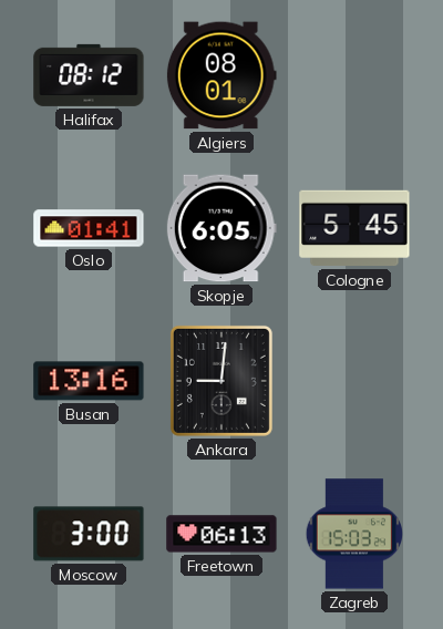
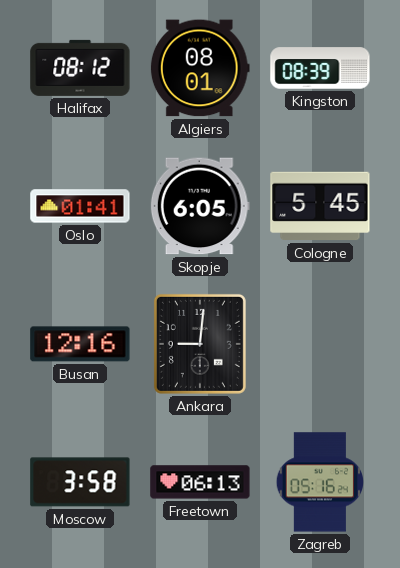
Kingston: none -> 08:39
Busan: 13:16 -> 12:16
Moscow: 3:00 -> 3:58
Zagreb: 15:03 -> 05:16
